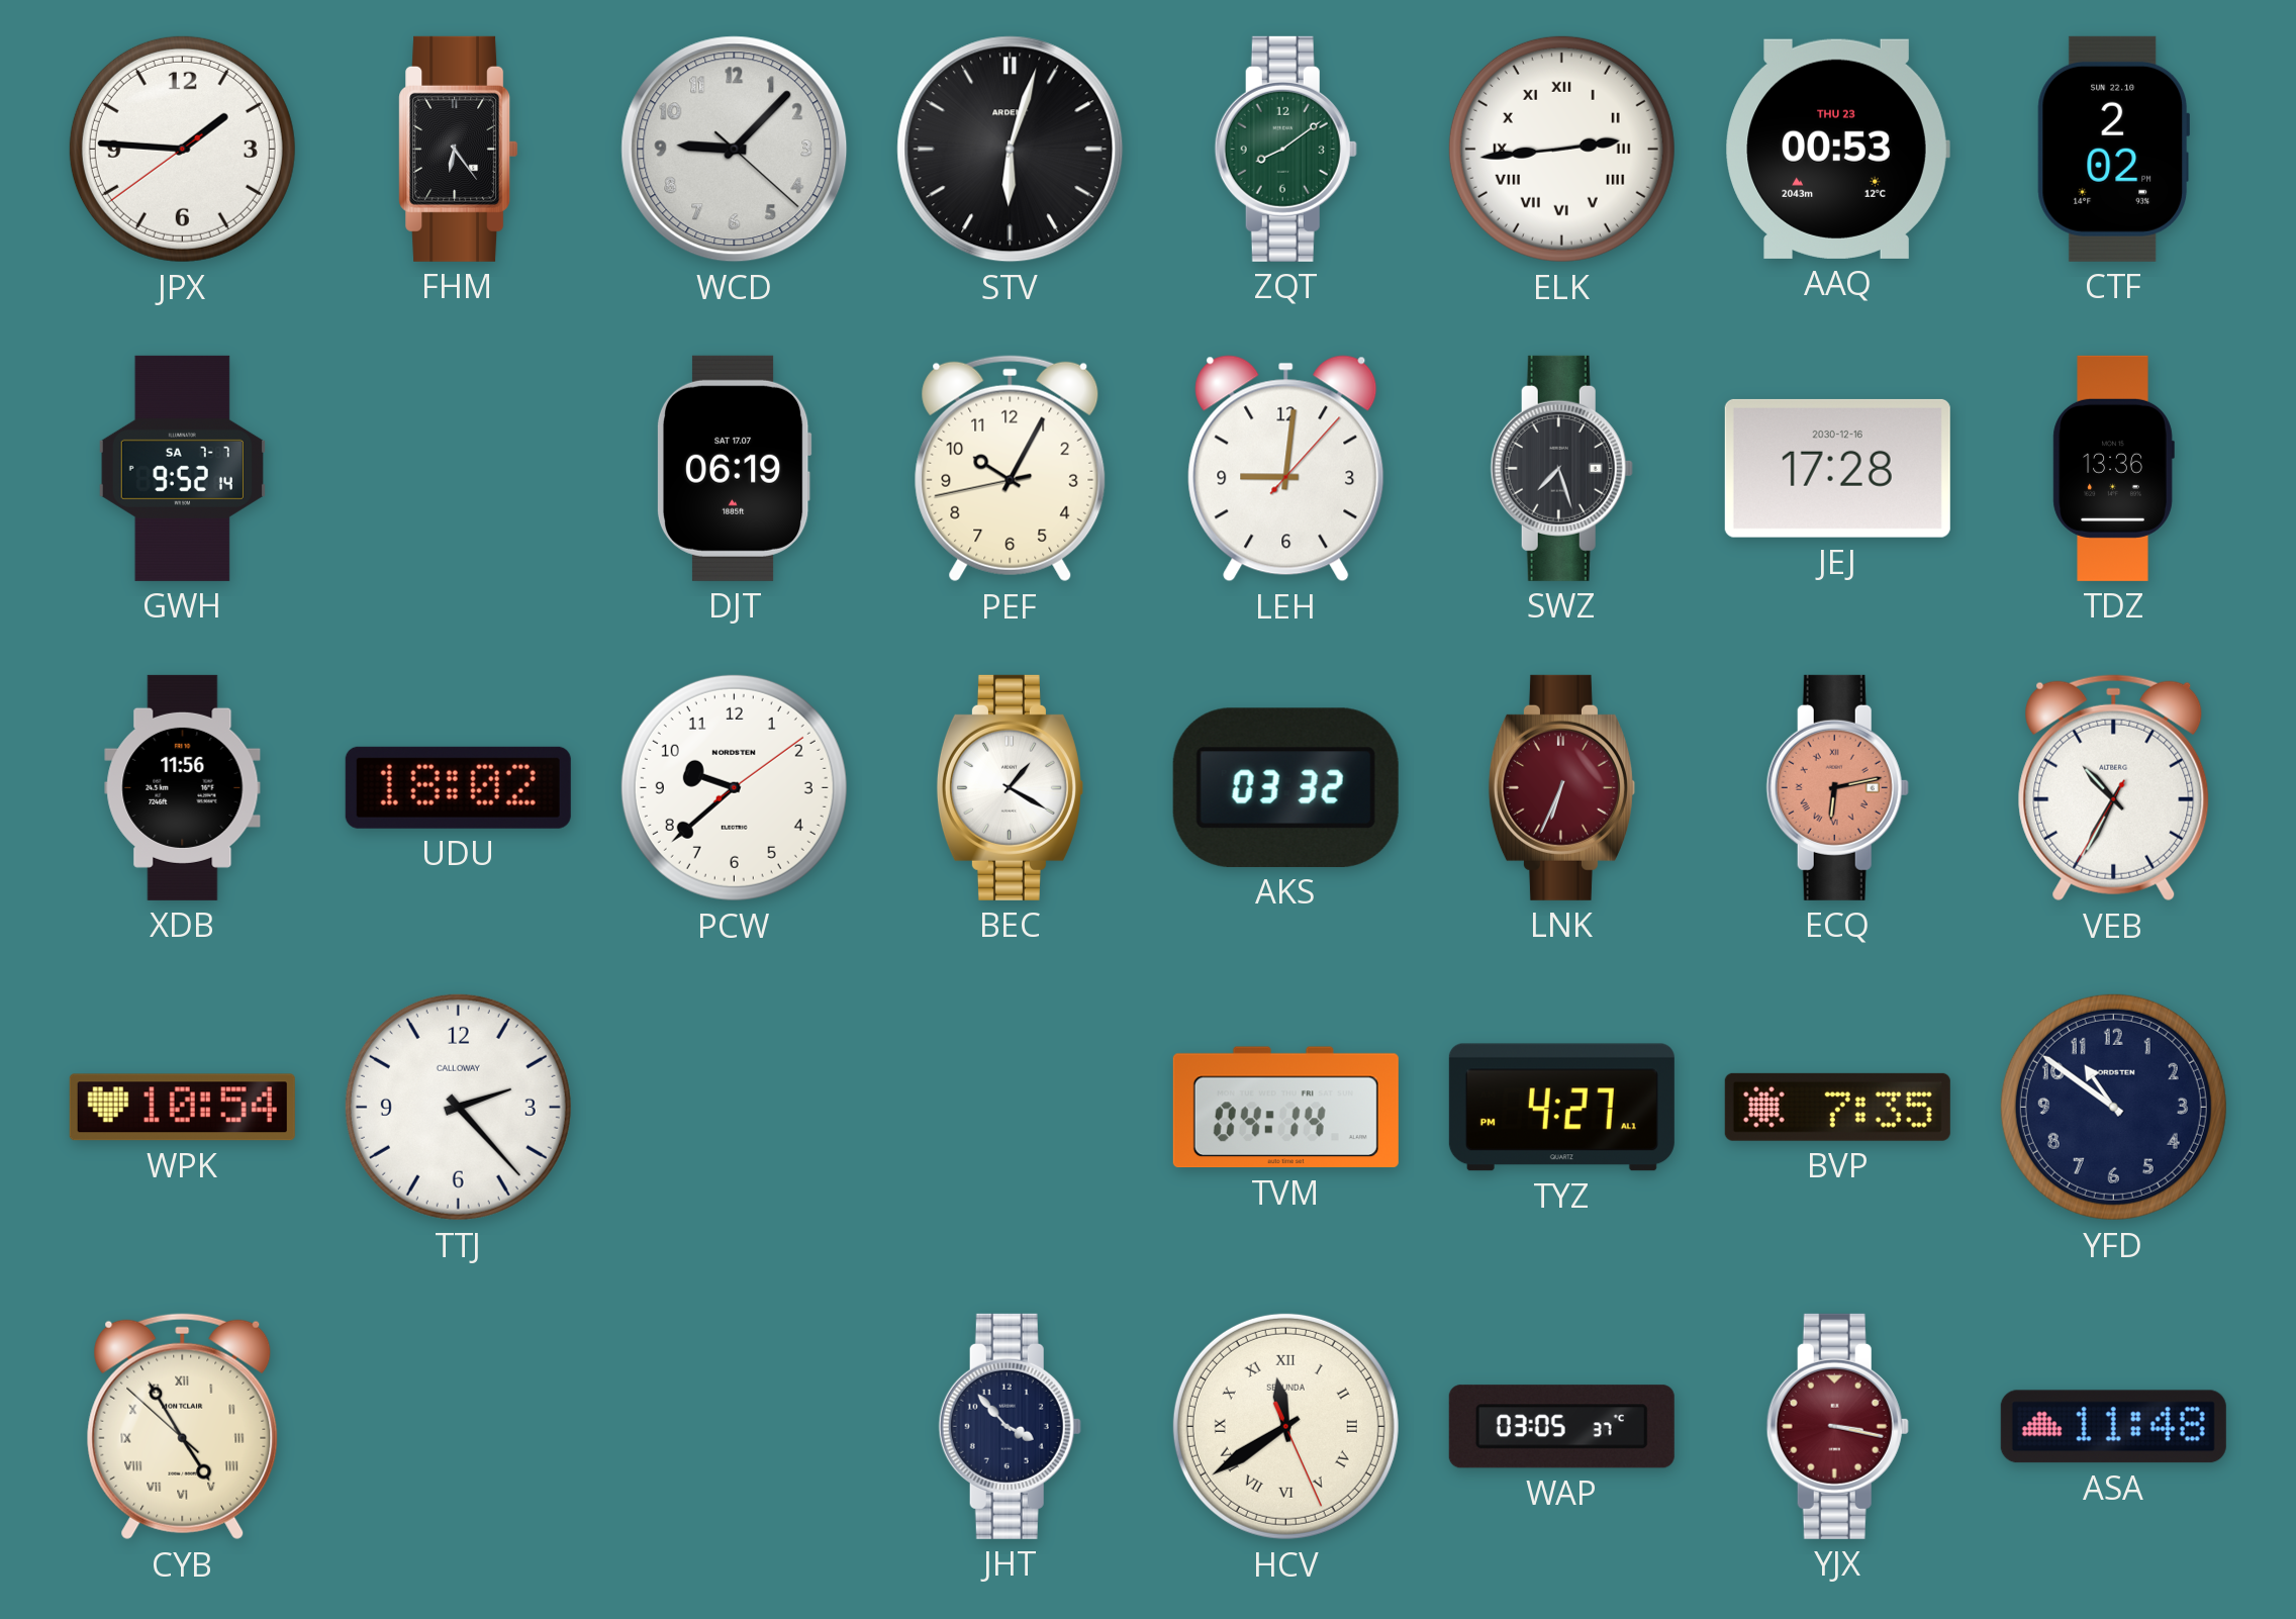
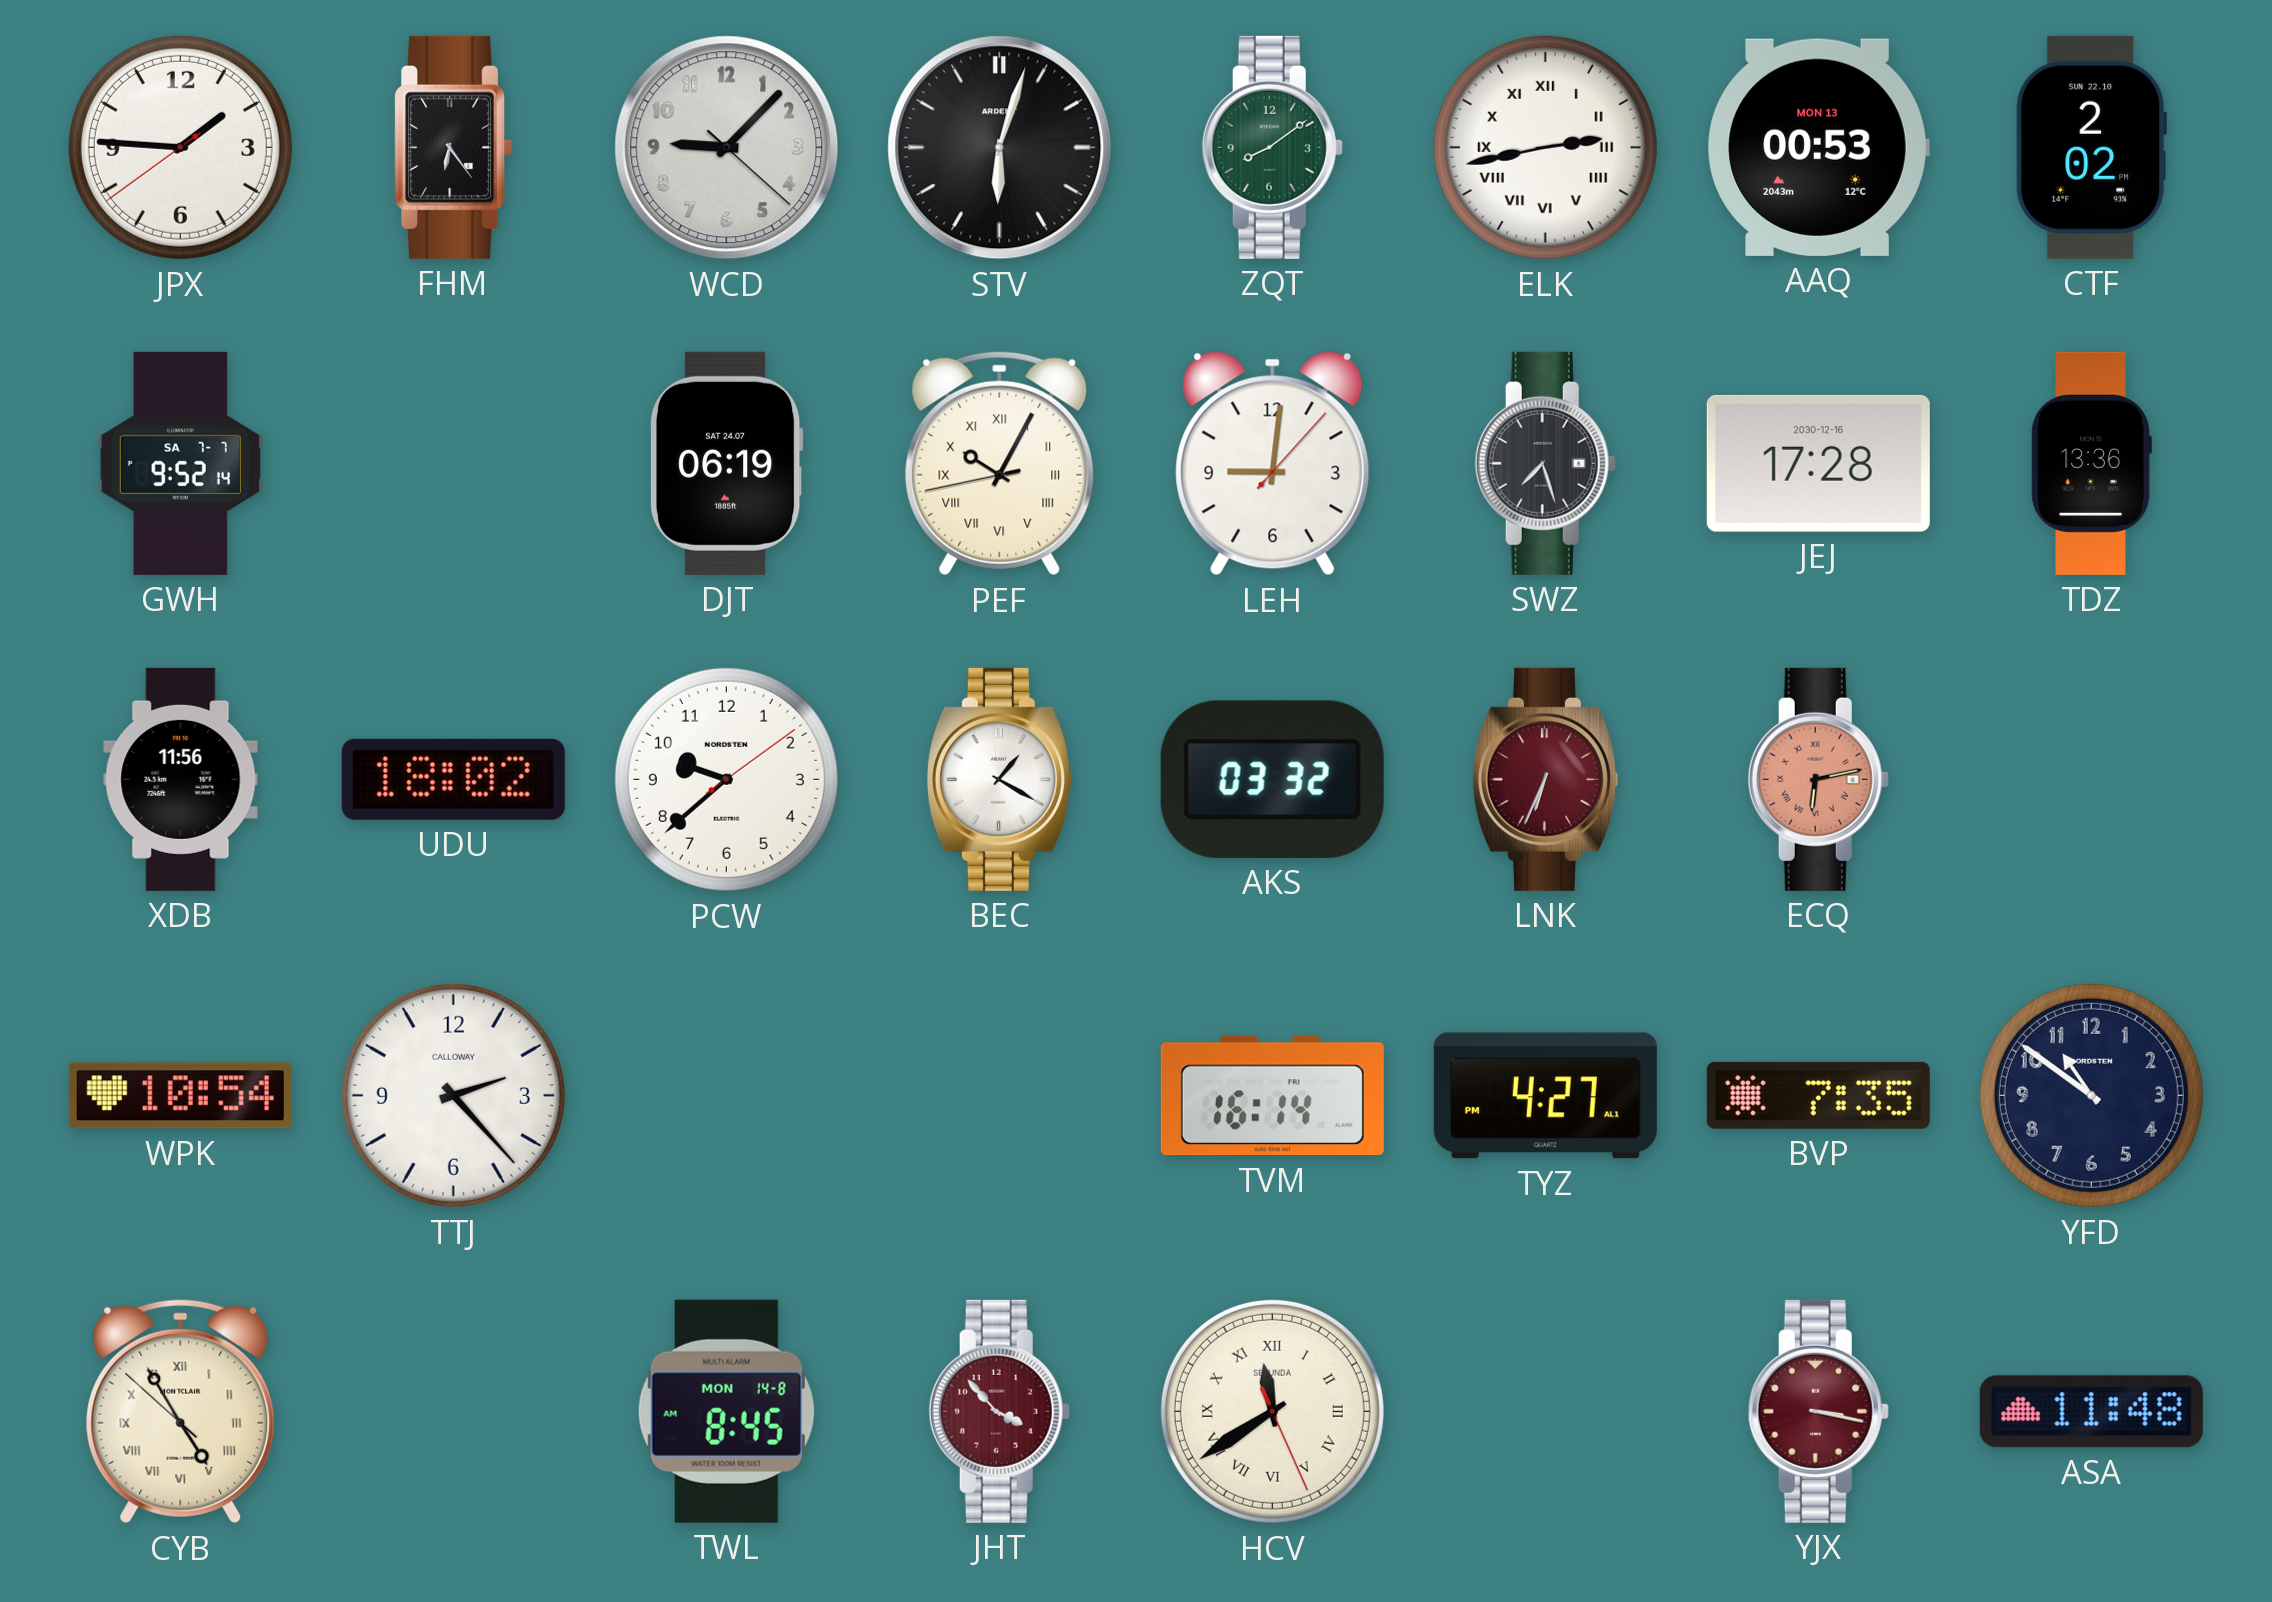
ELK: 2:44 -> 2:43
AAQ date: THU 23 -> MON 13
DJT date: SAT 17.07 -> SAT 24.07
PEF numerals: Arabic -> Roman
VEB: 10:34 -> none
TVM: 04:14 -> 16:14
TWL: none -> 8:45
JHT dial: navy -> burgundy
WAP: 03:05 -> none
